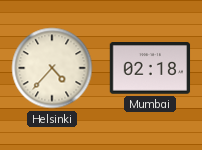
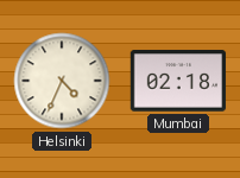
Helsinki: 4:37 -> 4:34
